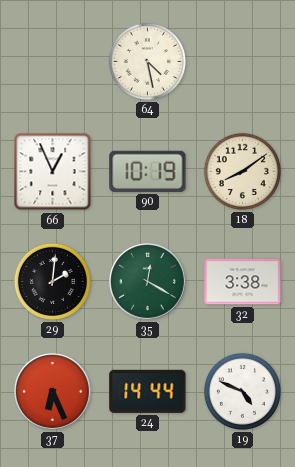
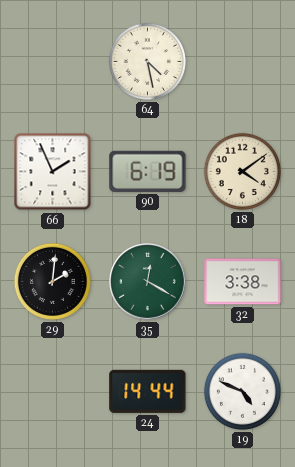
66: 12:56 -> 1:56
90: 10:19 -> 6:19
18: 8:09 -> 4:09
37: 6:26 -> none
